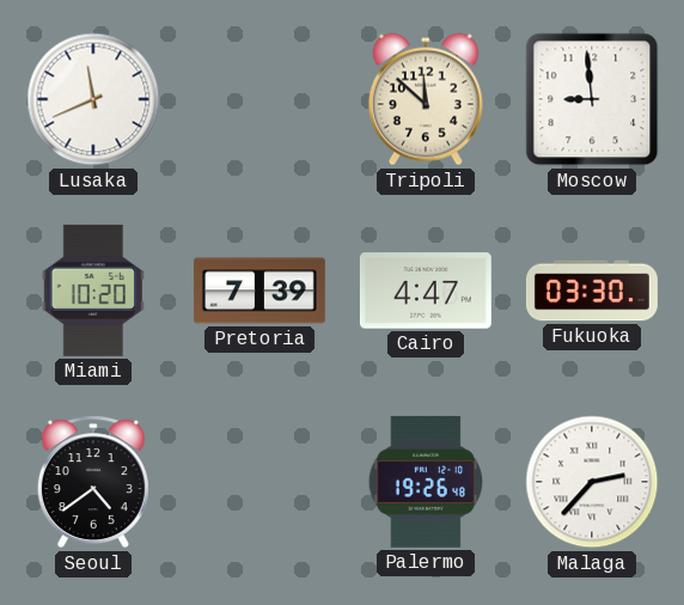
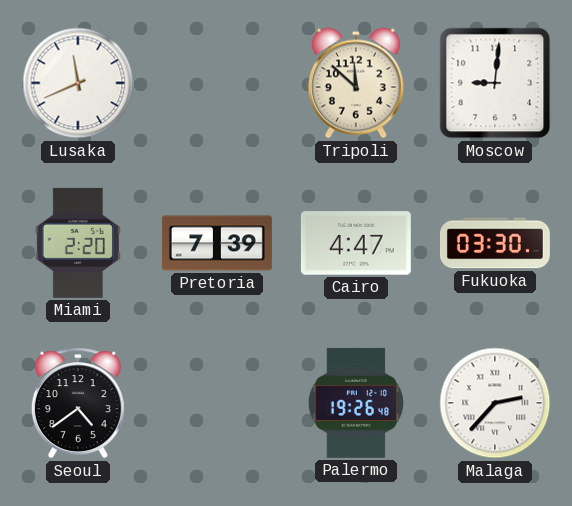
Moscow: 8:59 -> 9:01
Miami: 10:20 -> 2:20
